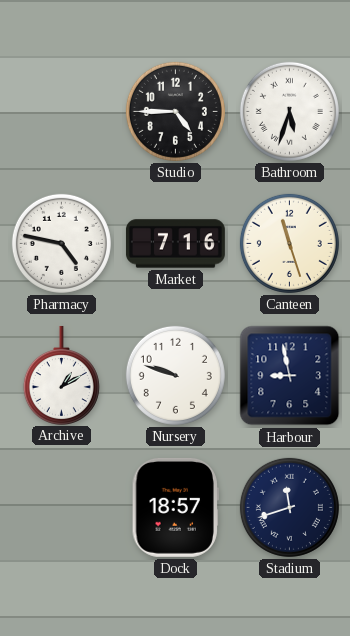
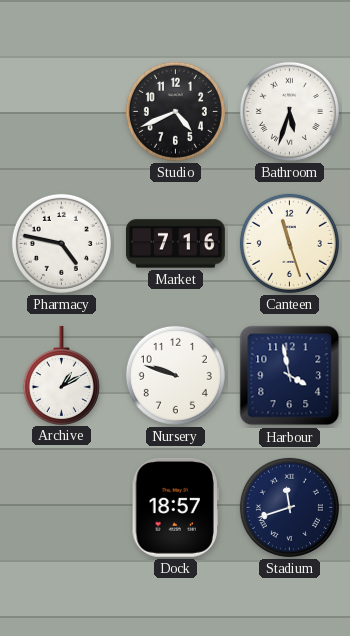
Studio: 4:45 -> 4:41
Harbour: 8:58 -> 3:58
